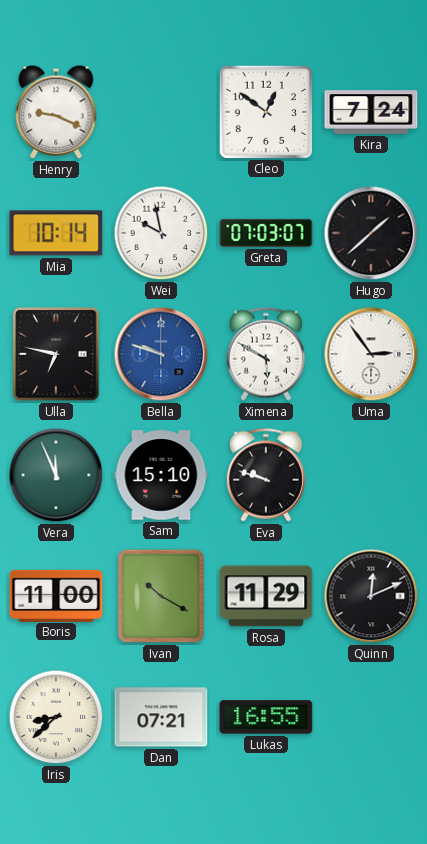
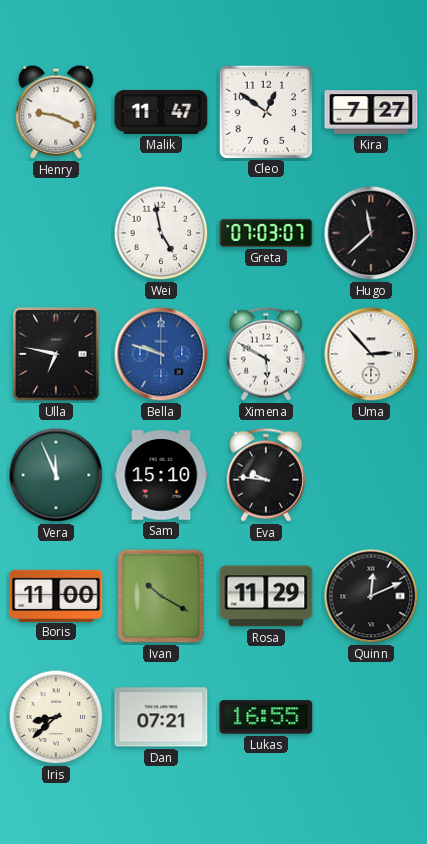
Malik: none -> 11:47
Kira: 7:24 -> 7:27
Mia: 10:14 -> none
Wei: 9:58 -> 4:58
Hugo: 1:38 -> 11:38
Uma: 2:54 -> 2:53
Eva: 9:48 -> 9:46
